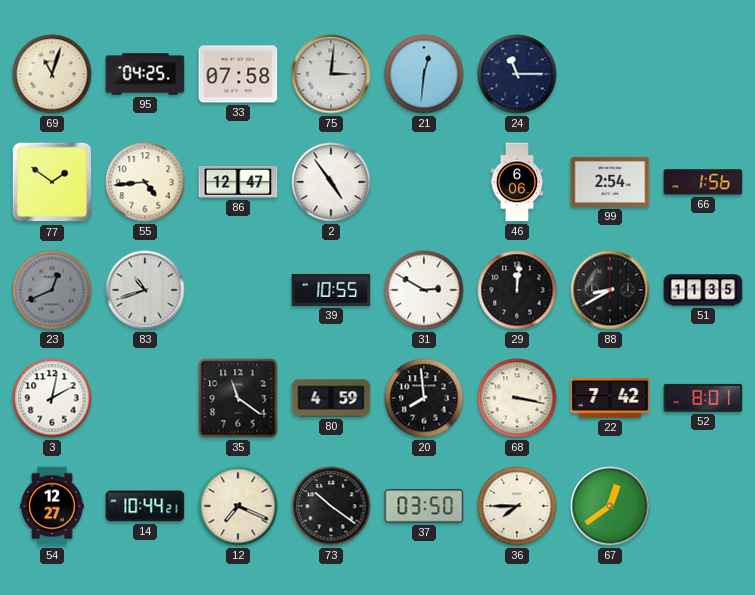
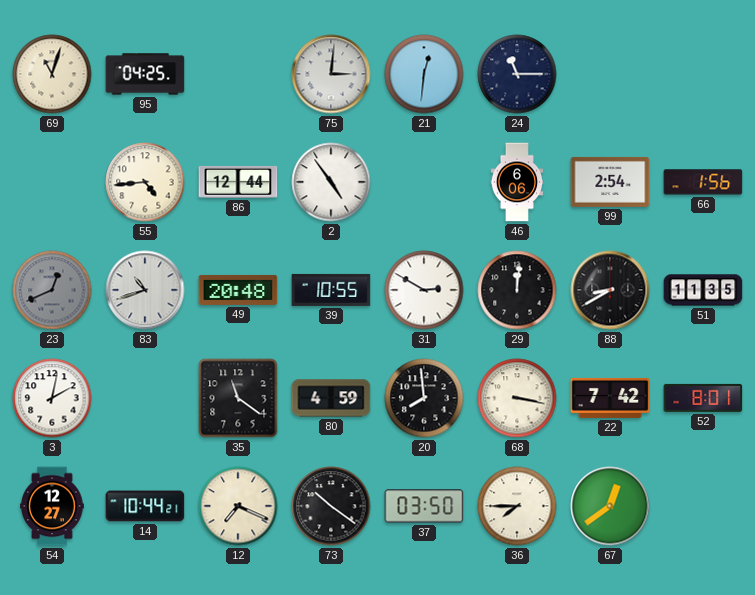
33: 07:58 -> none
77: 1:51 -> none
86: 12:47 -> 12:44
49: none -> 20:48
